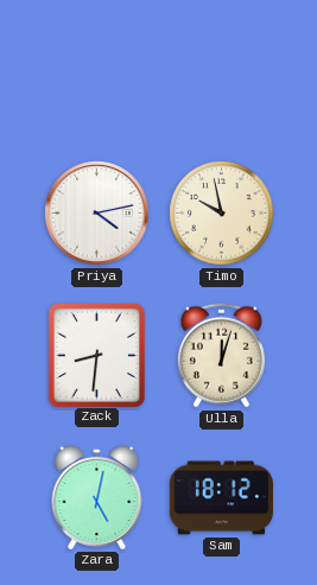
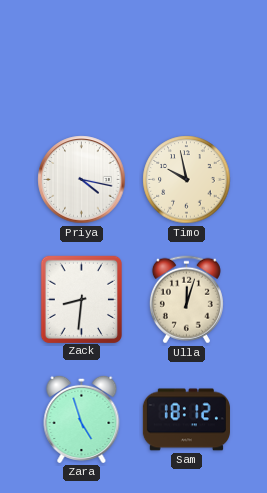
Priya: 4:13 -> 4:17
Zara: 5:02 -> 4:57
